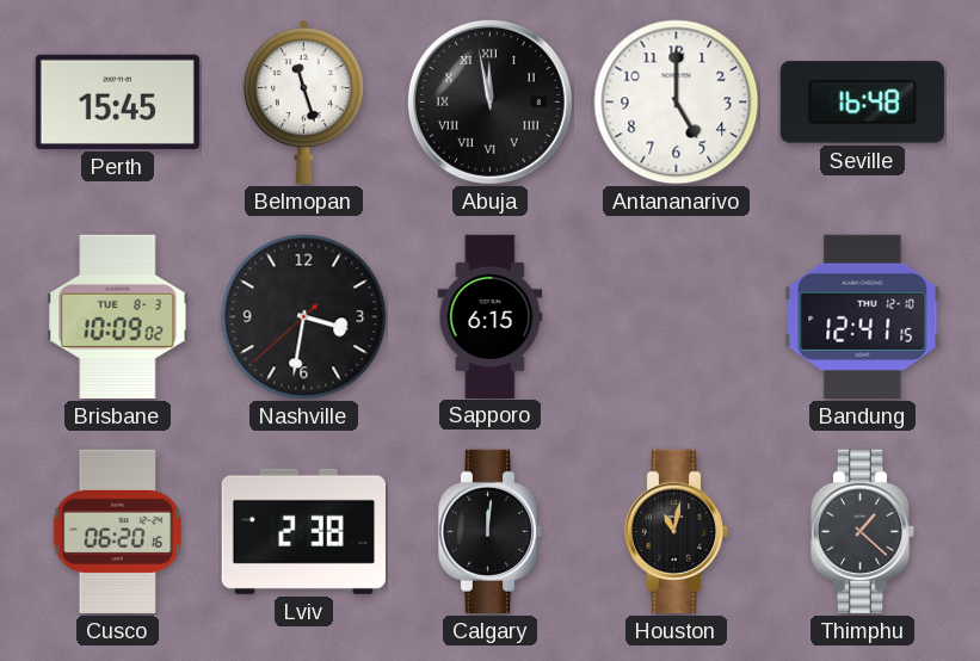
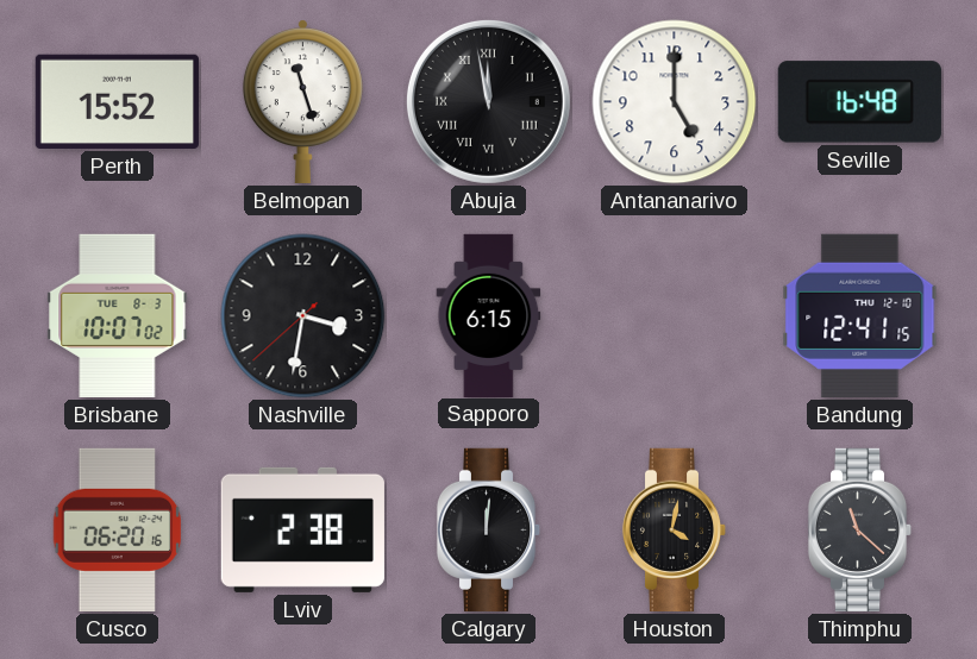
Perth: 15:45 -> 15:52
Brisbane: 10:09 -> 10:07
Houston: 11:02 -> 4:02
Thimphu: 1:22 -> 11:22
